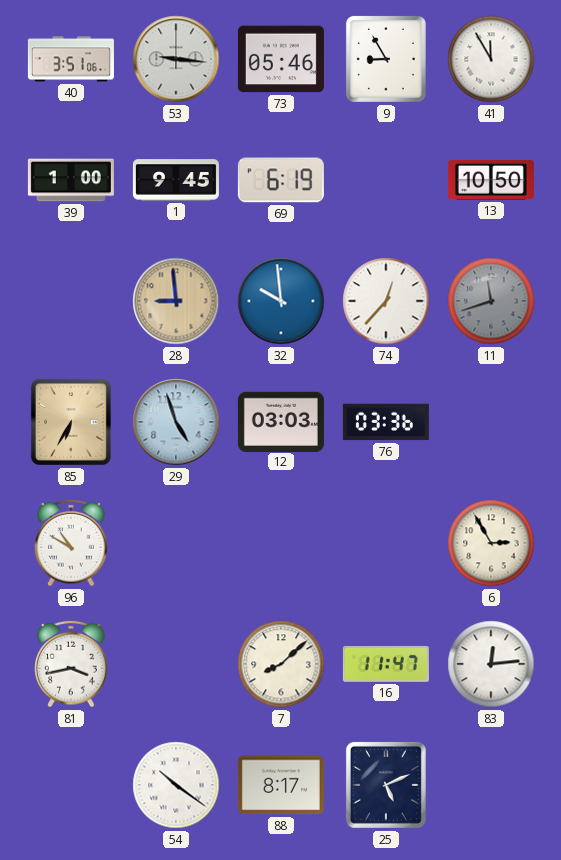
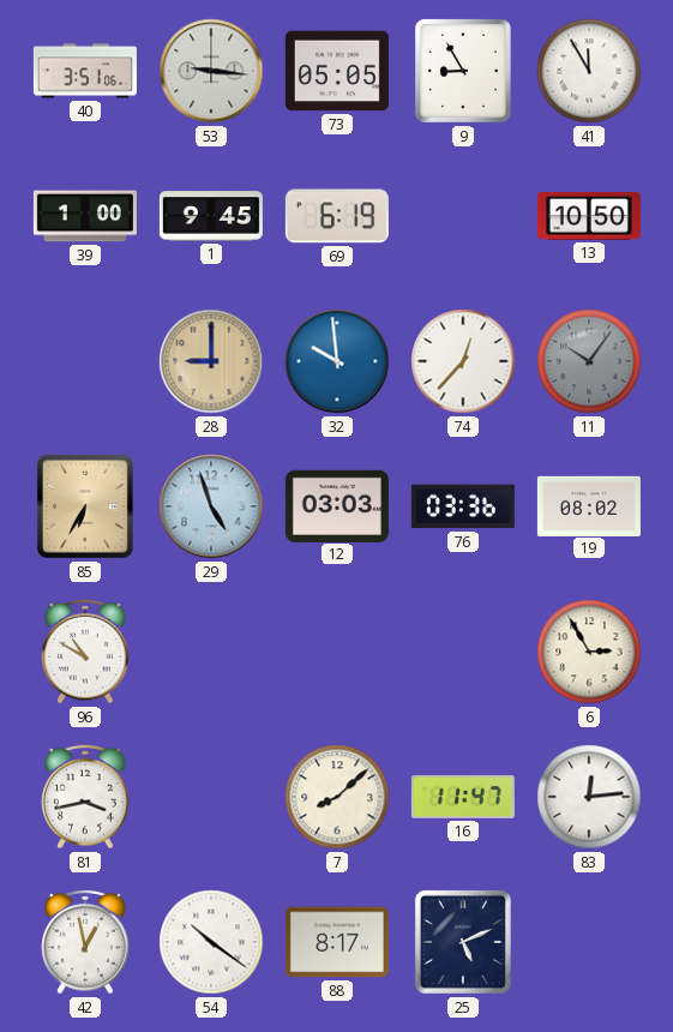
73: 05:46 -> 05:05
28: 8:59 -> 9:00
11: 11:42 -> 10:06
19: none -> 08:02
42: none -> 12:58
